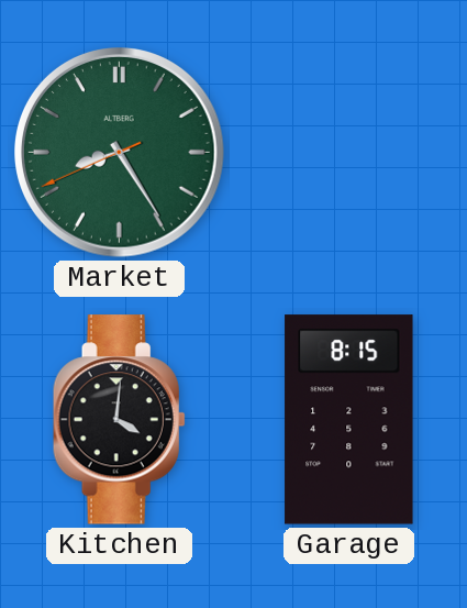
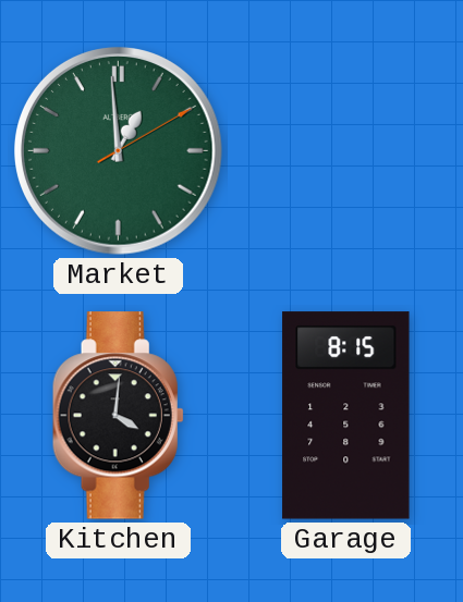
Market: 8:24 -> 12:59
